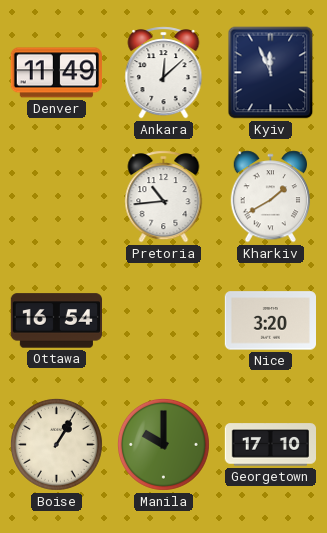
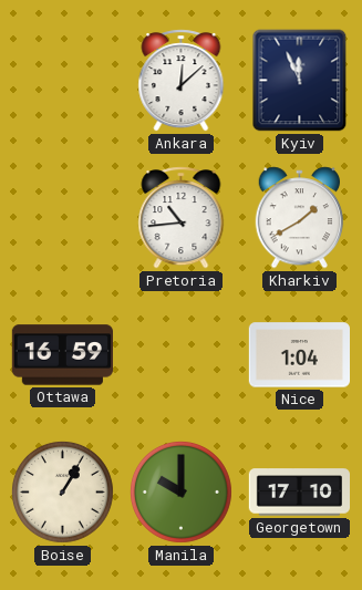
Denver: 11:49 -> none
Ottawa: 16:54 -> 16:59
Nice: 3:20 -> 1:04
